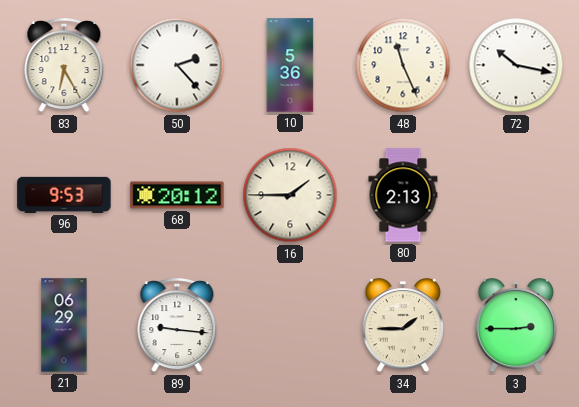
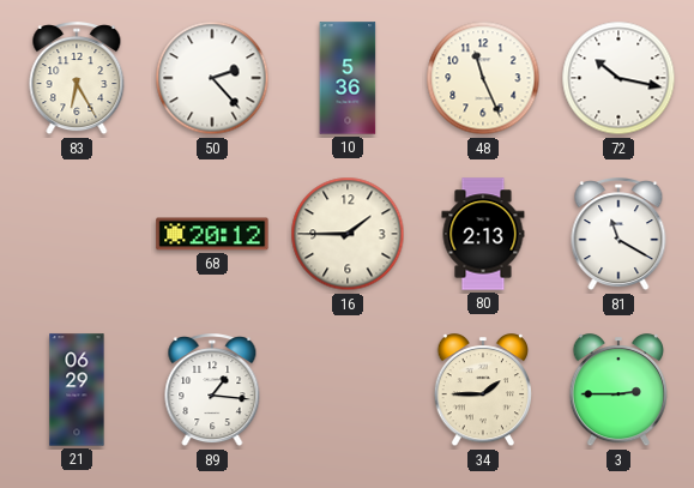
96: 9:53 -> none
81: none -> 11:20
89: 9:16 -> 1:16
